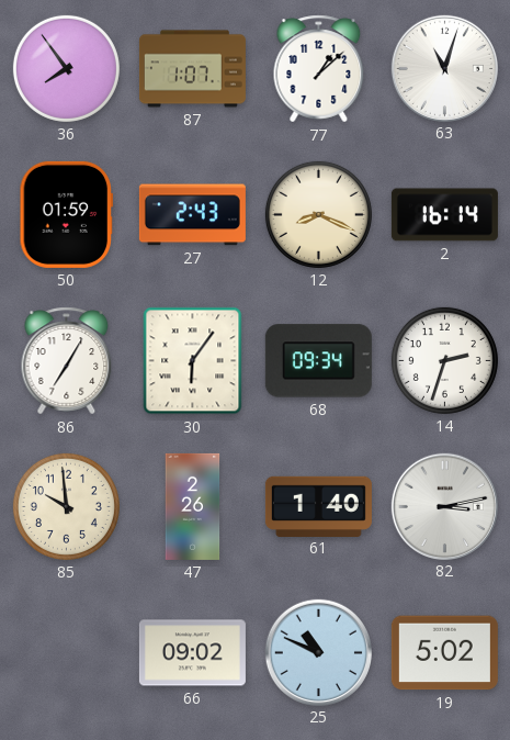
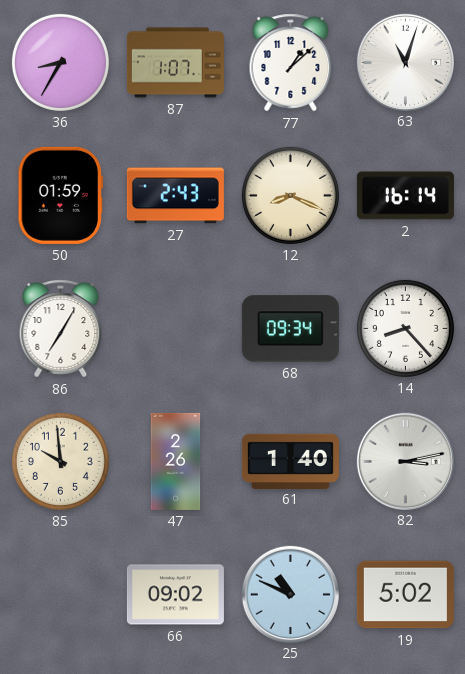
36: 7:54 -> 8:35
30: 6:06 -> none
14: 2:33 -> 8:23
